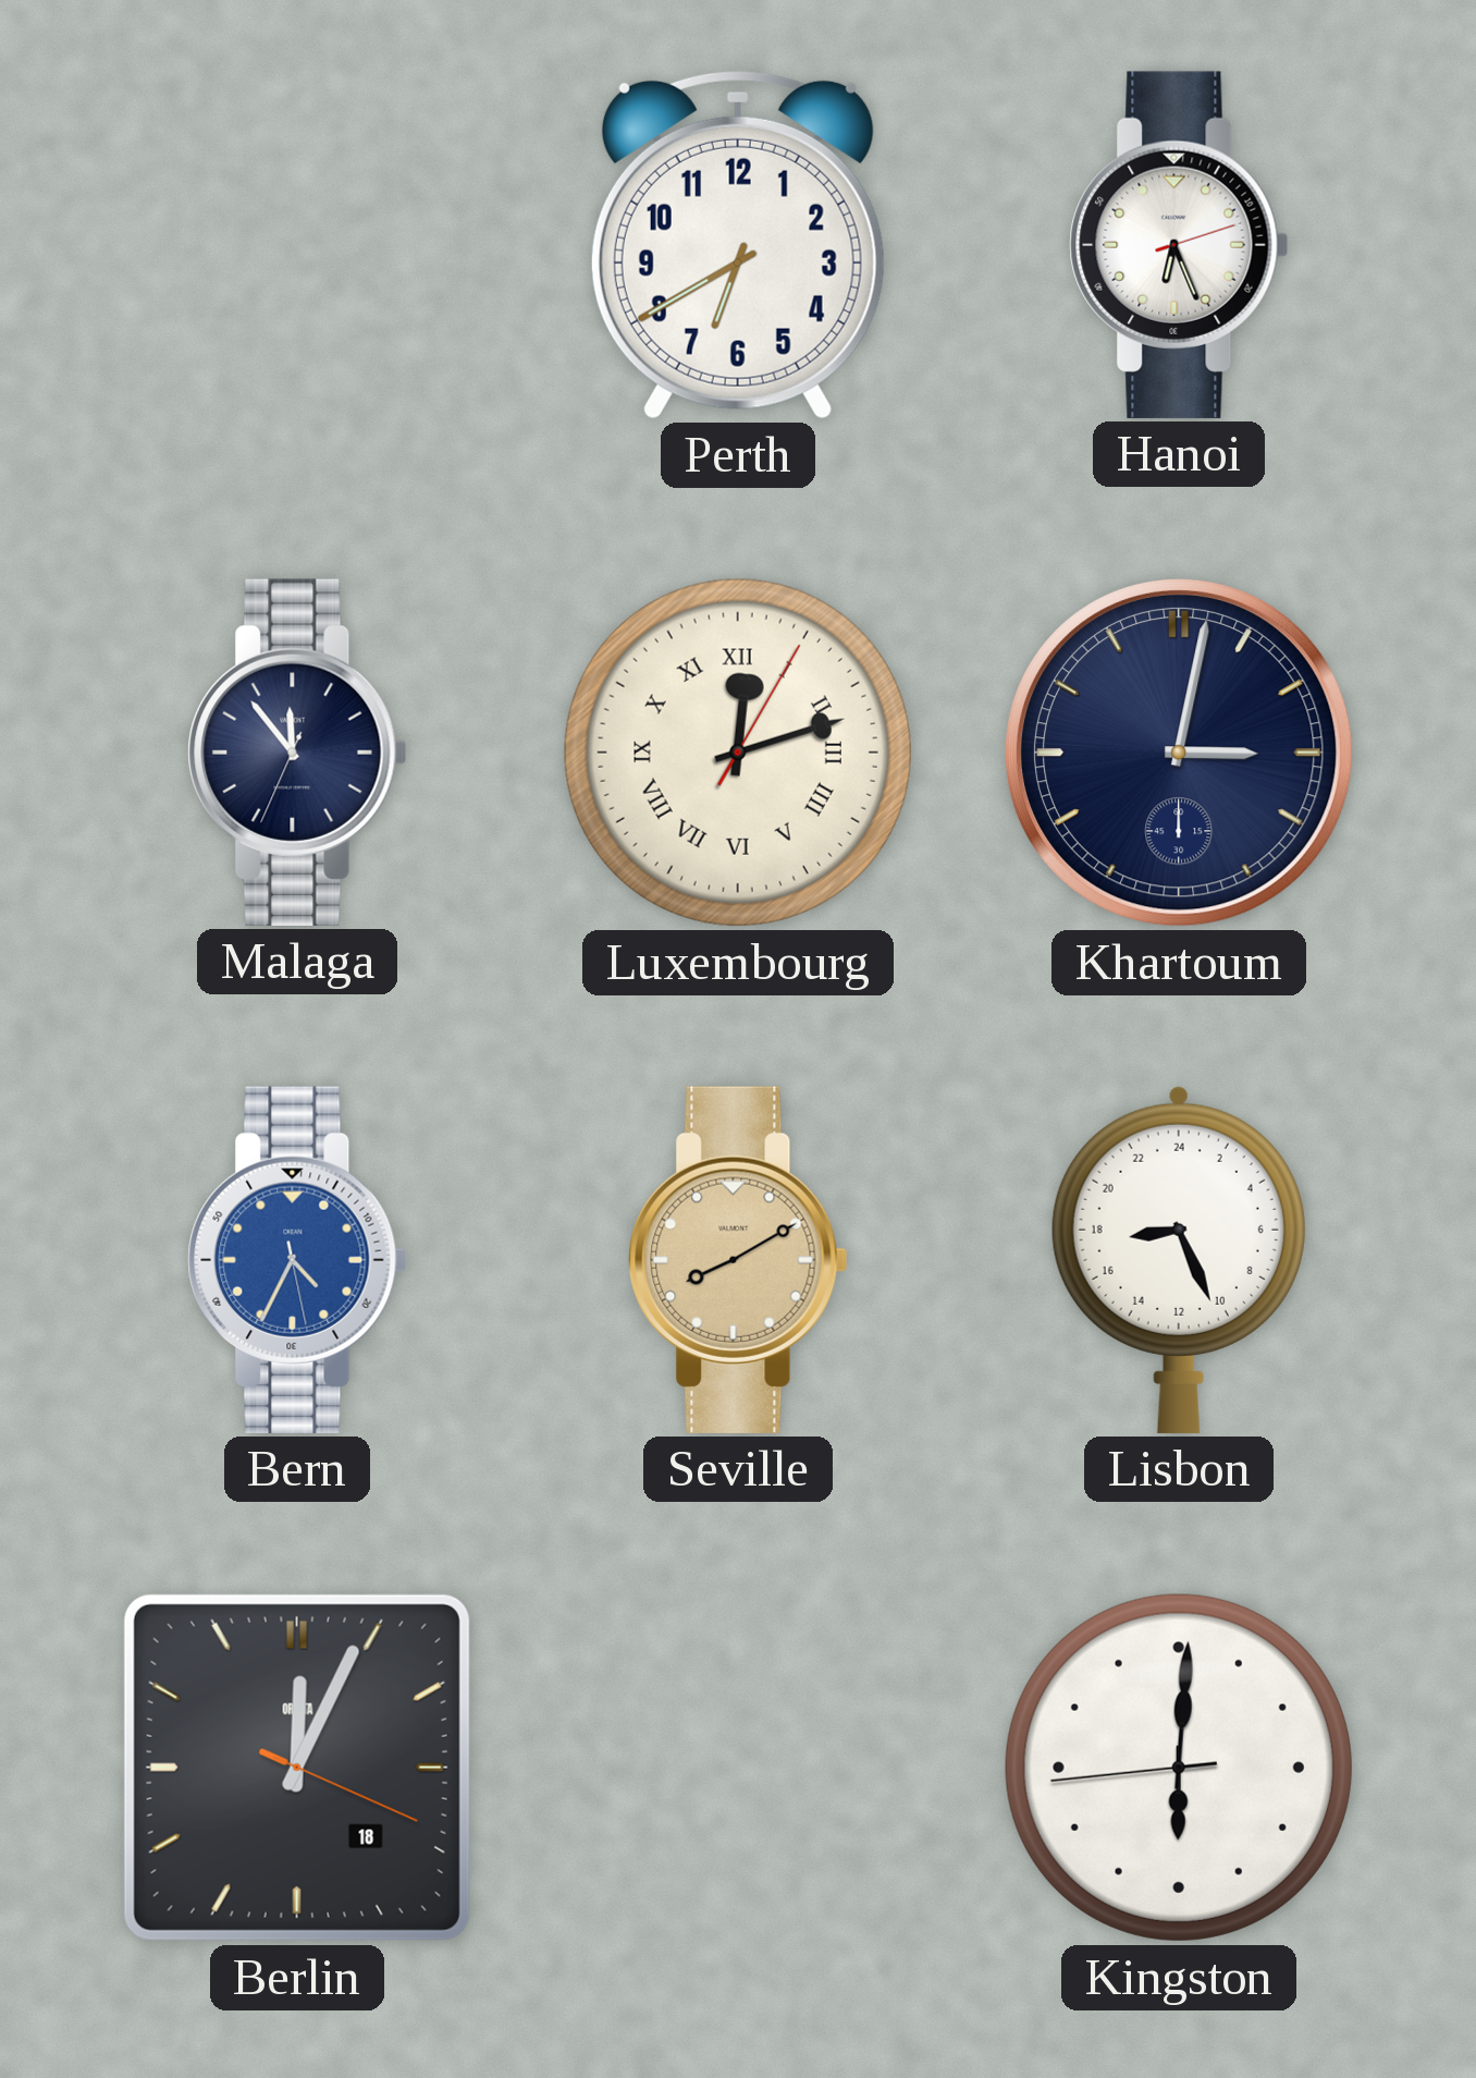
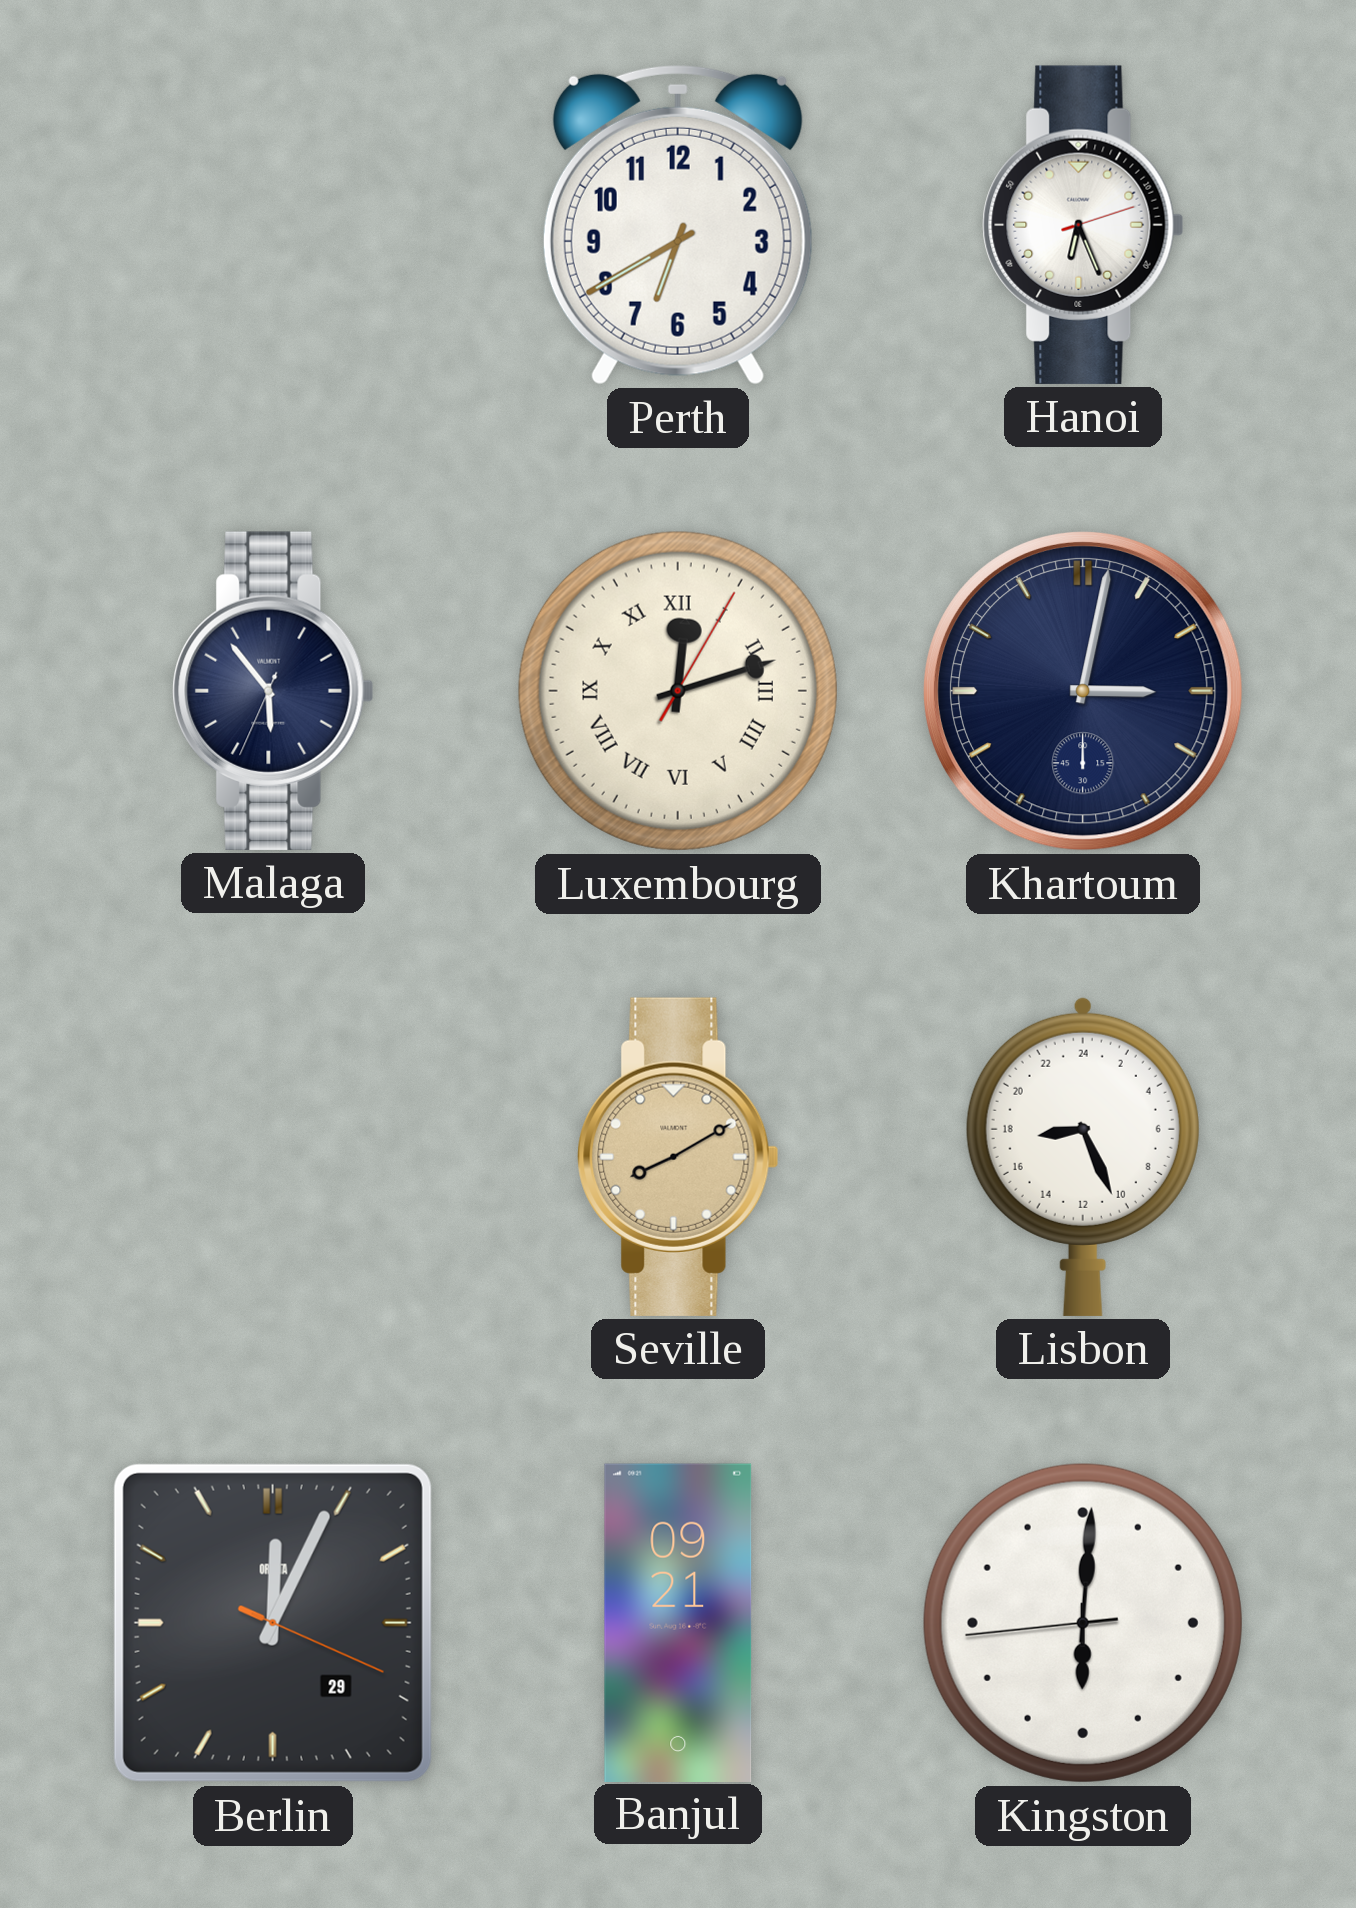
Malaga: 11:53 -> 5:53
Bern: 4:34 -> none
Berlin date: 18 -> 29
Banjul: none -> 09:21
